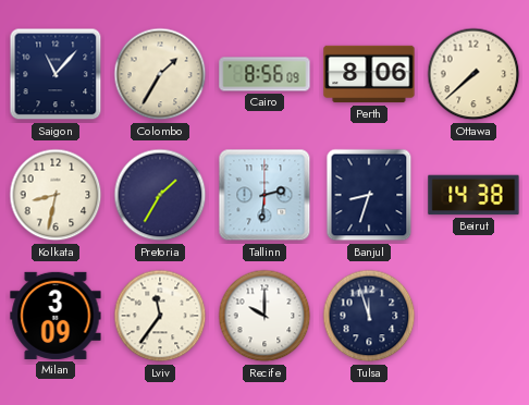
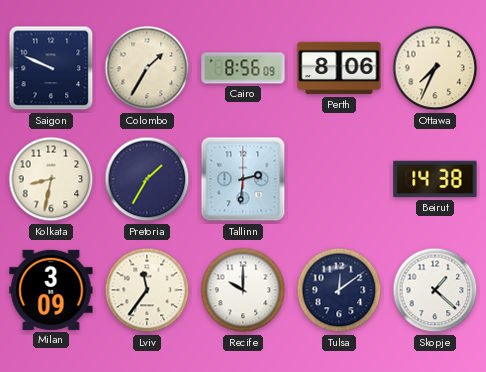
Saigon: 11:07 -> 9:49
Ottawa: 7:38 -> 7:34
Banjul: 8:33 -> none
Tulsa: 11:57 -> 12:09
Skopje: none -> 1:22
